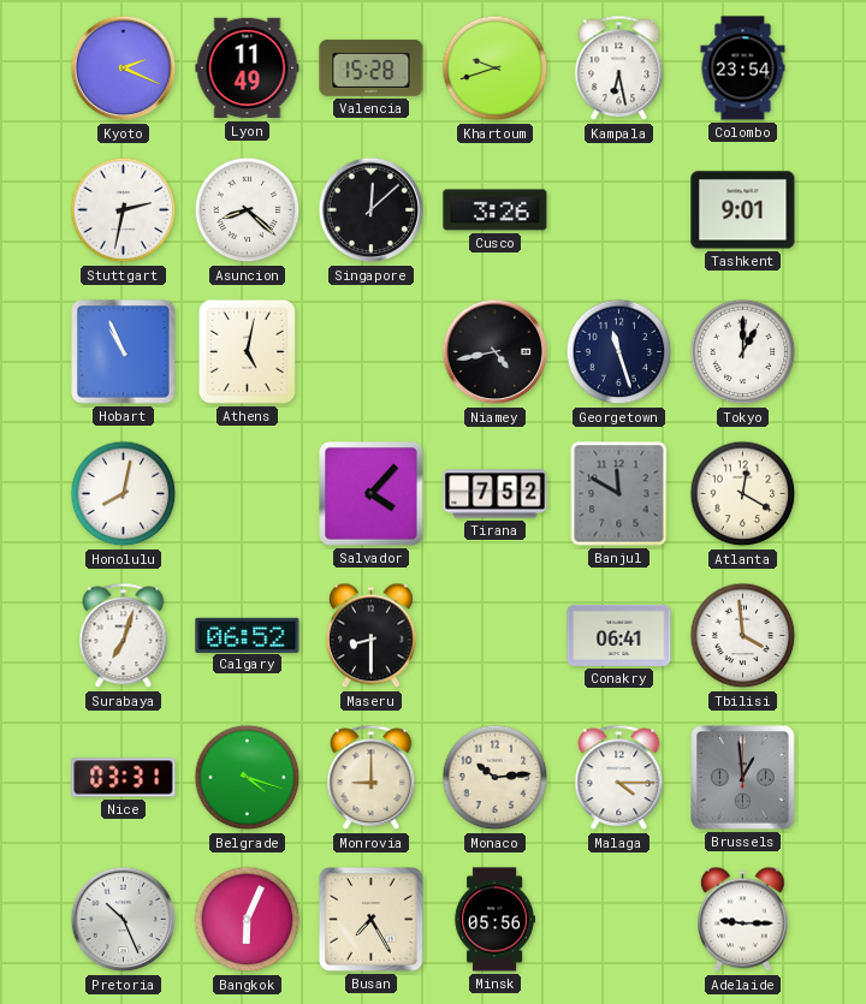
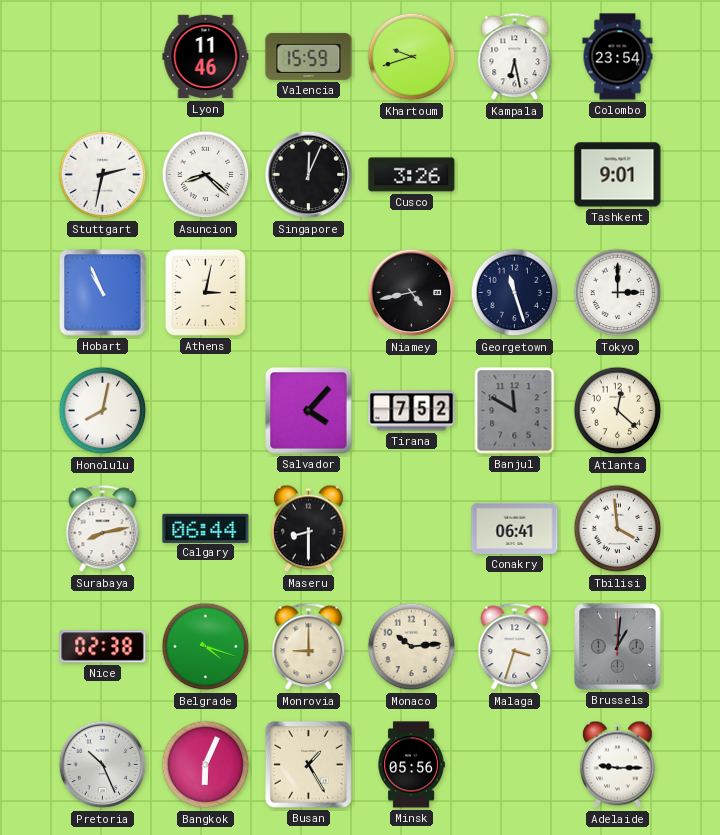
Kyoto: 2:19 -> none
Lyon: 11:49 -> 11:46
Valencia: 15:28 -> 15:59
Singapore: 12:08 -> 12:04
Athens: 5:02 -> 3:02
Tokyo: 1:00 -> 3:00
Atlanta: 12:20 -> 12:22
Surabaya: 7:03 -> 8:13
Calgary: 06:52 -> 06:44
Nice: 03:31 -> 02:38
Malaga: 4:15 -> 3:33
Brussels: 12:59 -> 1:01
Busan: 7:25 -> 1:25
